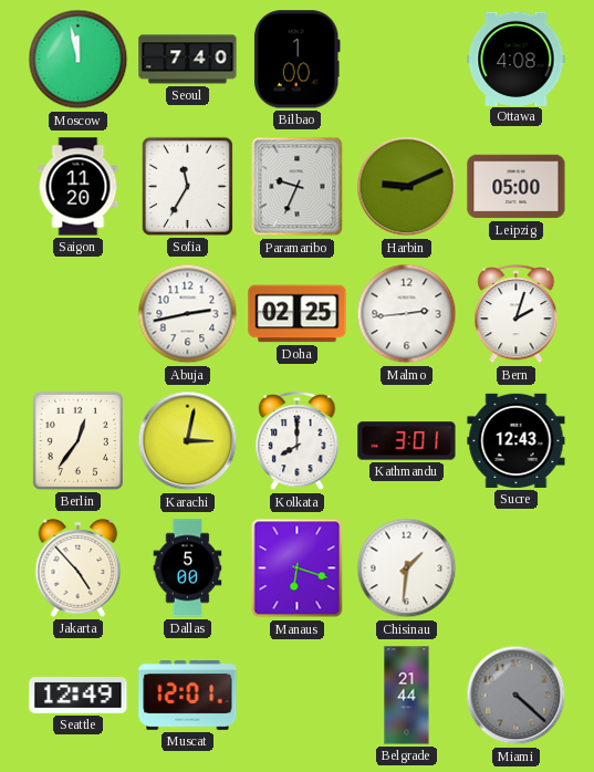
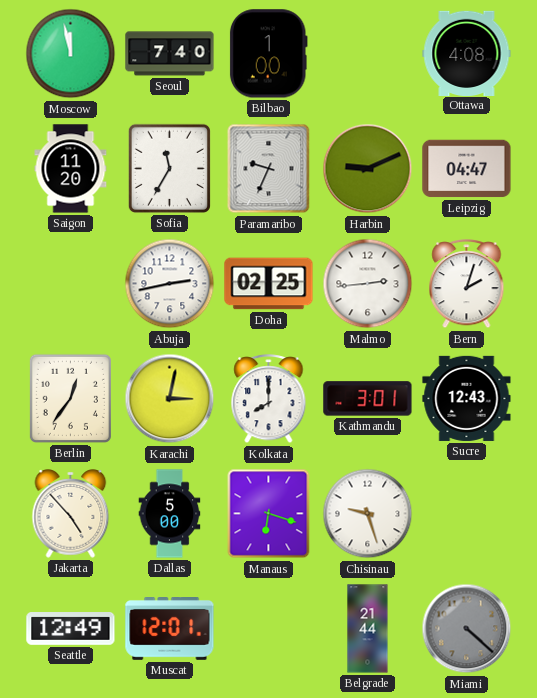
Leipzig: 05:00 -> 04:47
Chisinau: 1:31 -> 9:27
